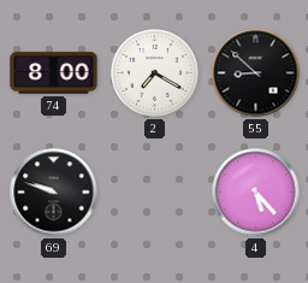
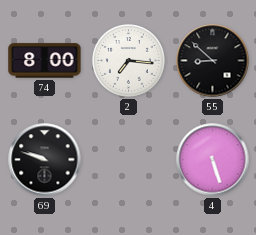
2: 7:20 -> 7:16
4: 5:23 -> 5:27
